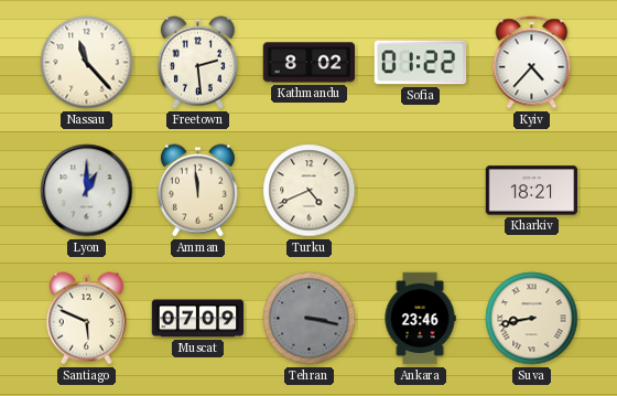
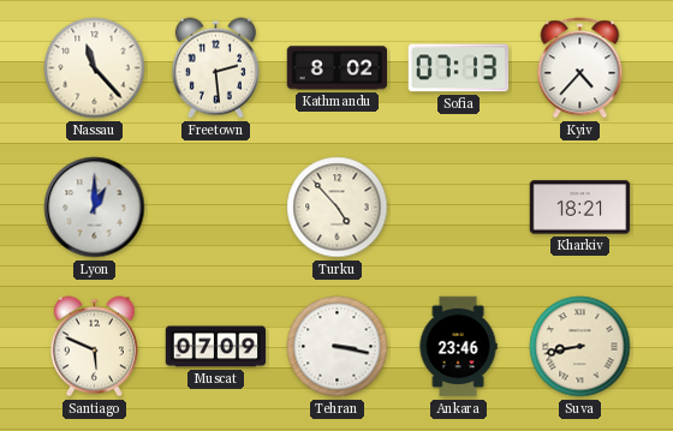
Sofia: 01:22 -> 07:13
Amman: 11:59 -> none
Turku: 4:41 -> 4:53
Tehran dial: grey -> white
